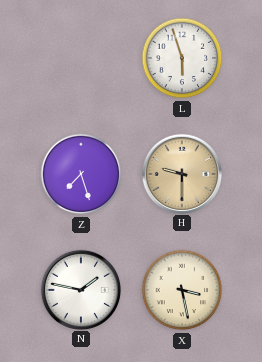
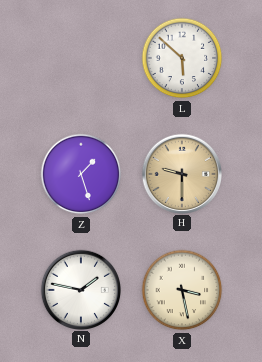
L: 5:57 -> 5:52
Z: 7:27 -> 1:27
